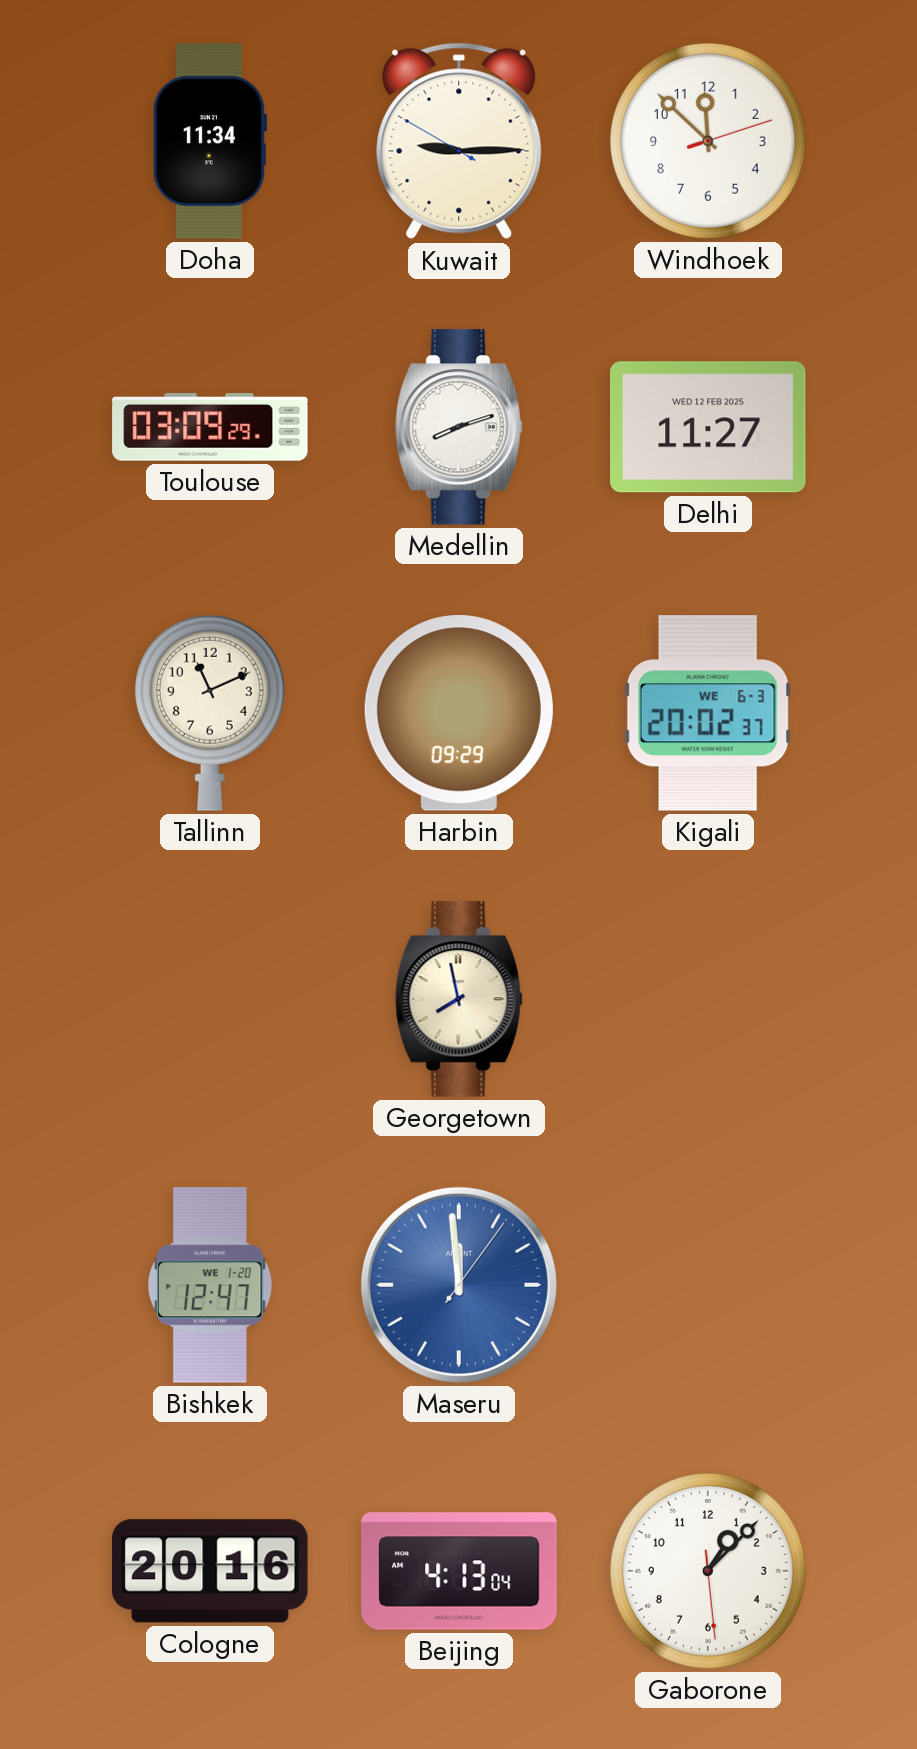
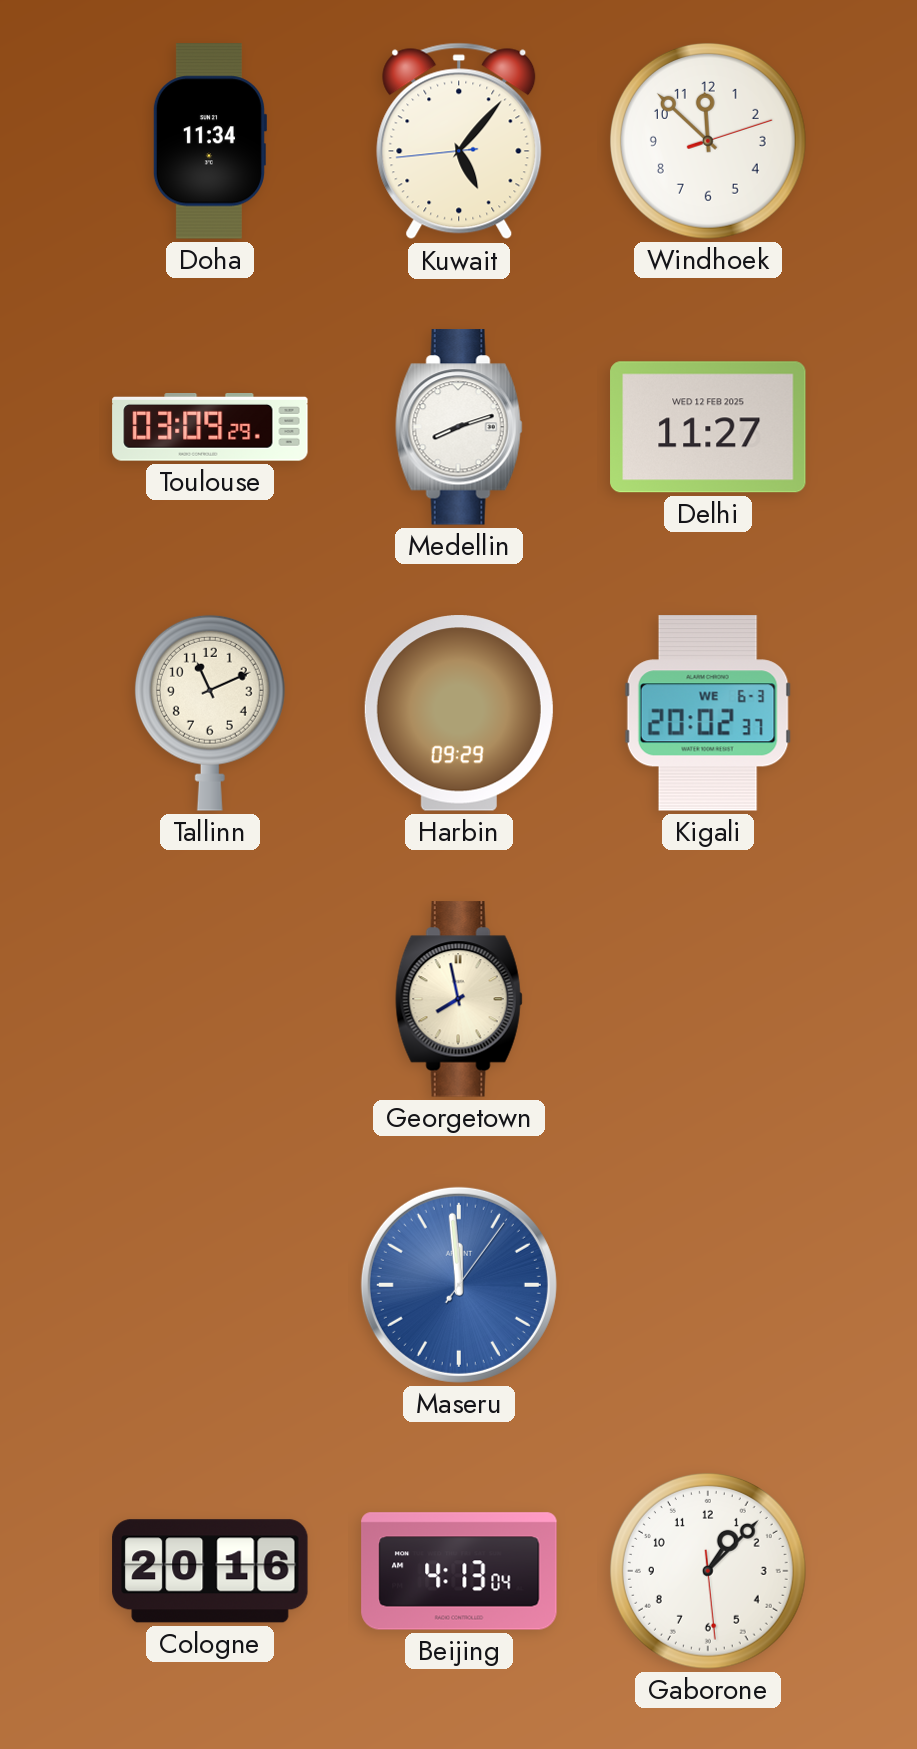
Kuwait: 9:14 -> 5:06
Bishkek: 12:47 -> none
